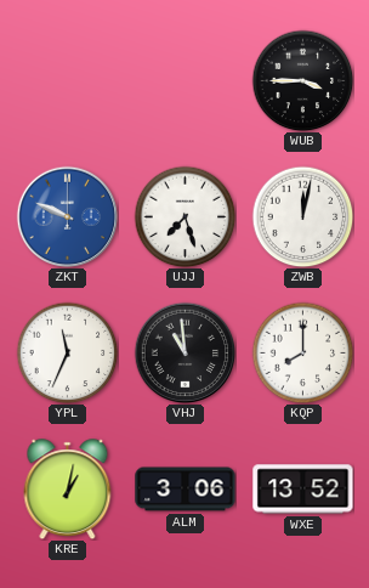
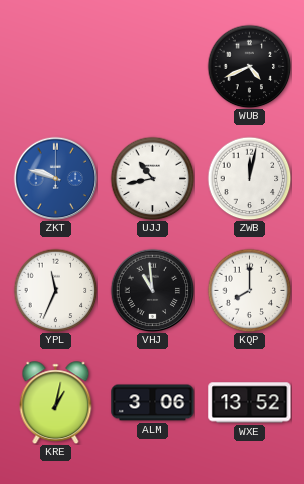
WUB: 3:45 -> 4:41
ZKT: 9:49 -> 9:48
UJJ: 7:27 -> 10:43
